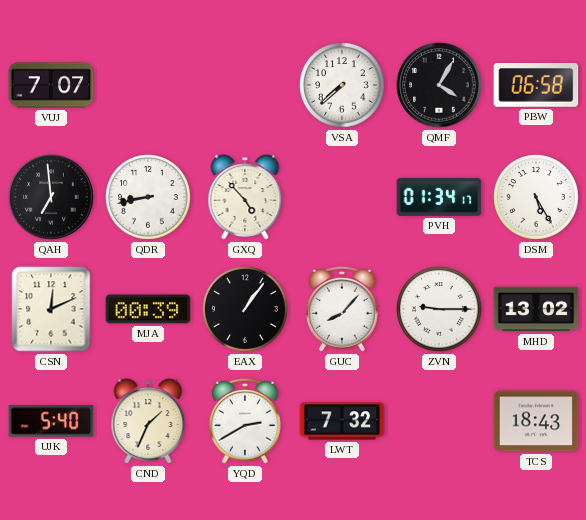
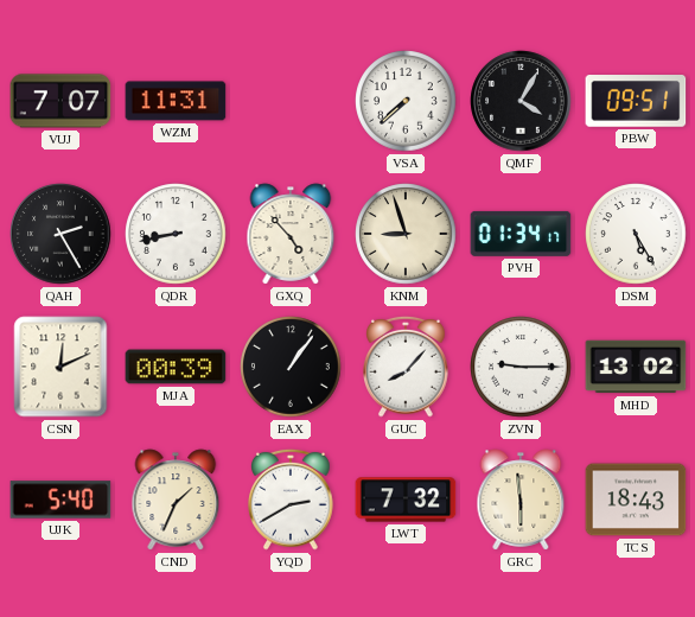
WZM: none -> 11:31
PBW: 06:58 -> 09:51
QAH: 6:59 -> 2:25
KNM: none -> 8:57
GRC: none -> 5:59
